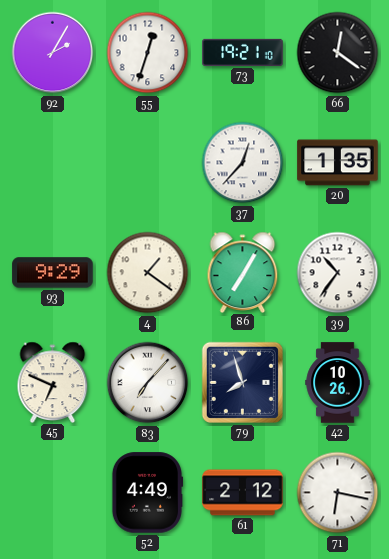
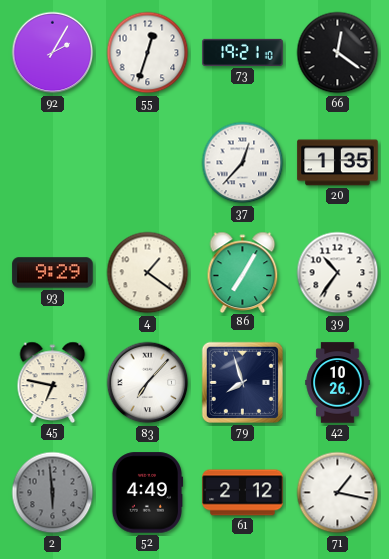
45: 6:49 -> 6:47
2: none -> 5:59
71: 6:17 -> 1:17
